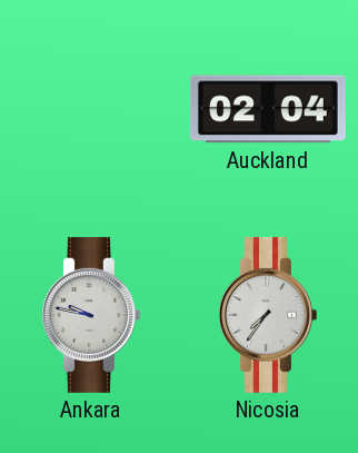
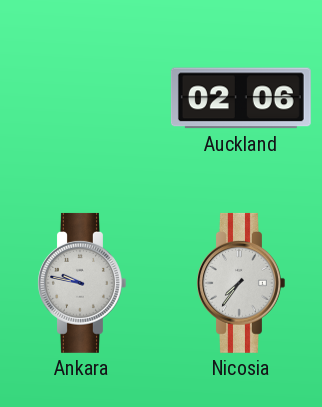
Auckland: 02:04 -> 02:06
